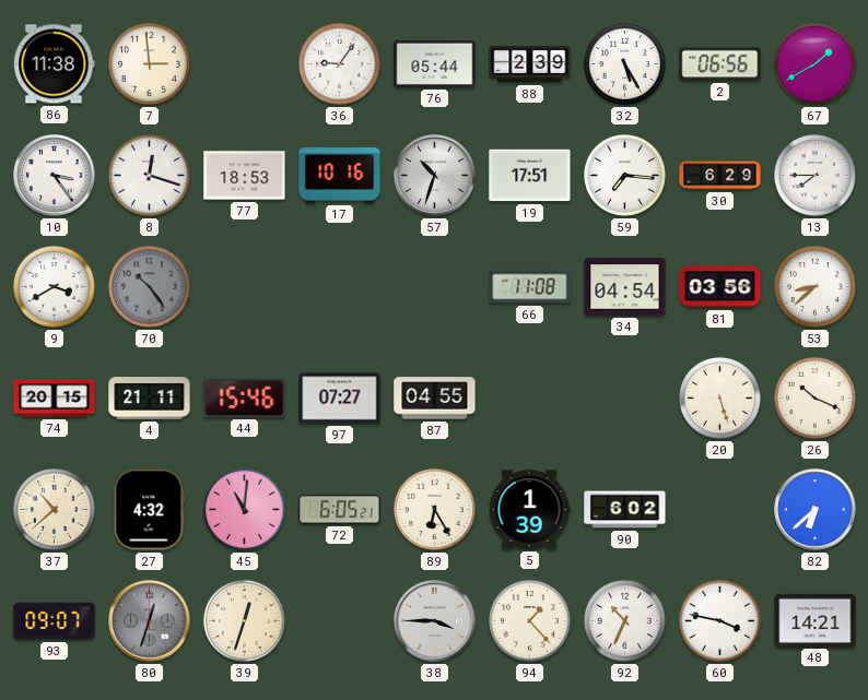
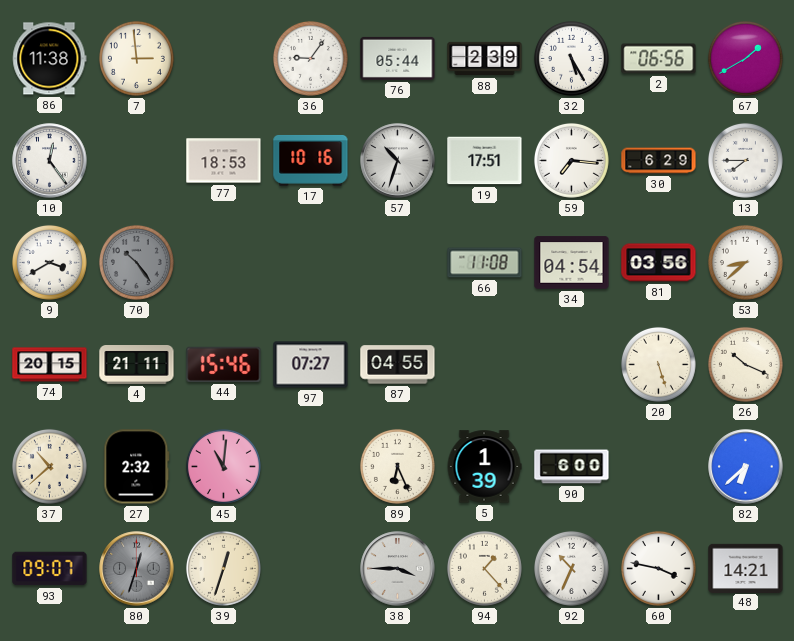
10: 3:24 -> 12:24
8: 12:18 -> none
27: 4:32 -> 2:32
72: 6:05 -> none
89: 6:25 -> 6:26
90: 6:02 -> 6:00
